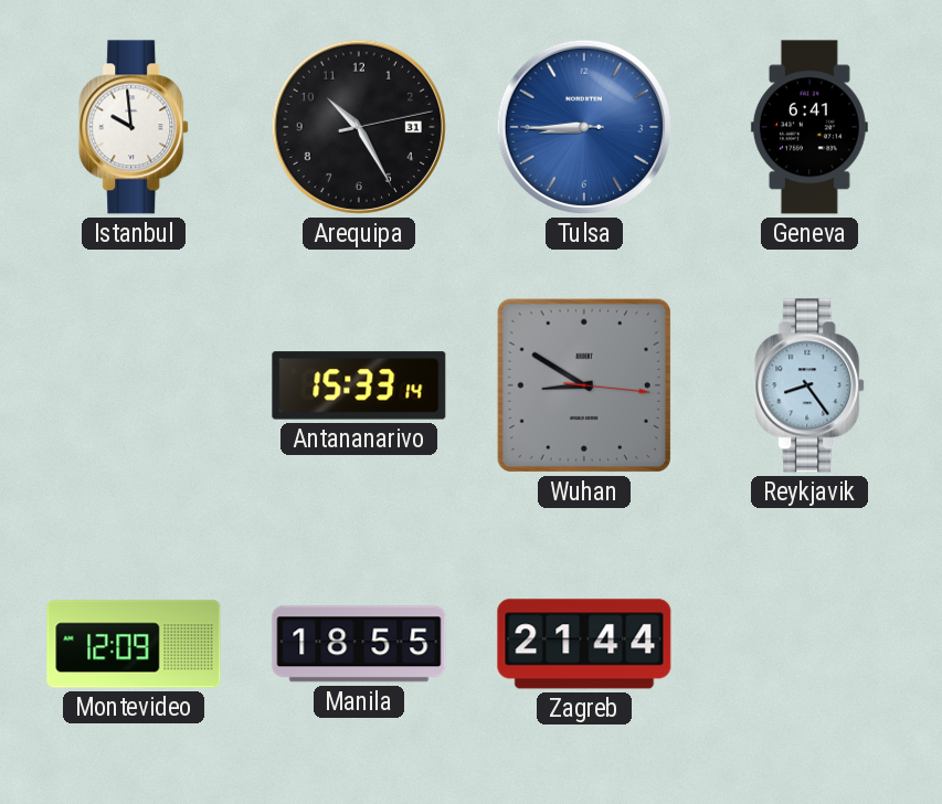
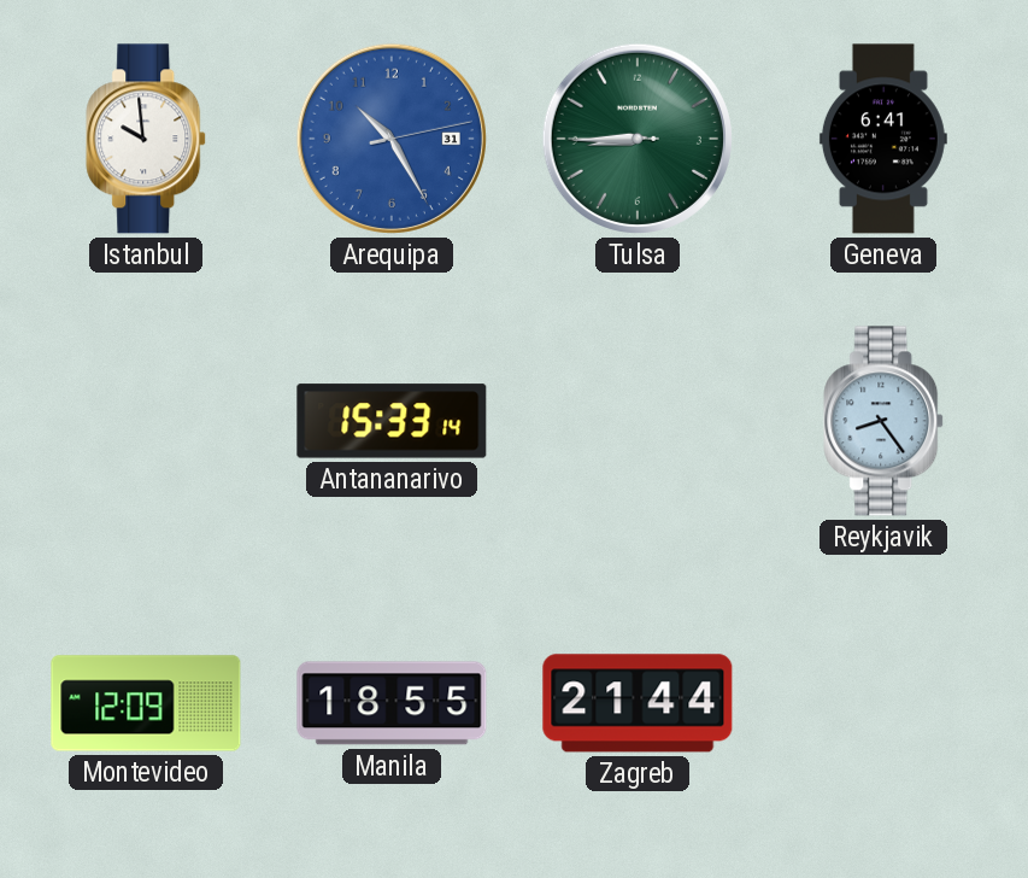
Arequipa dial: black -> blue
Tulsa dial: blue -> green
Wuhan: 8:50 -> none
